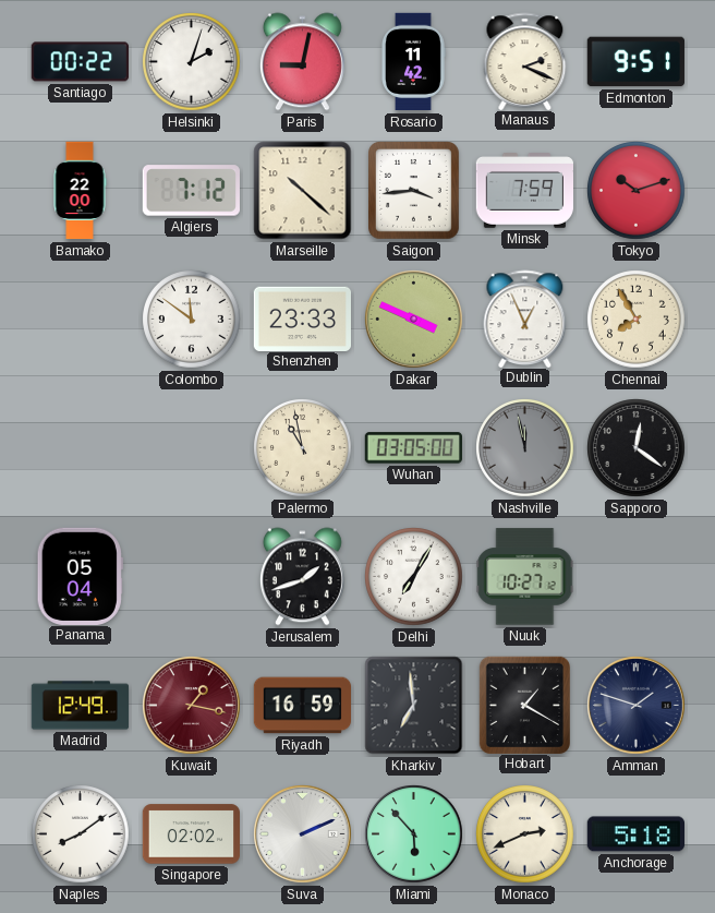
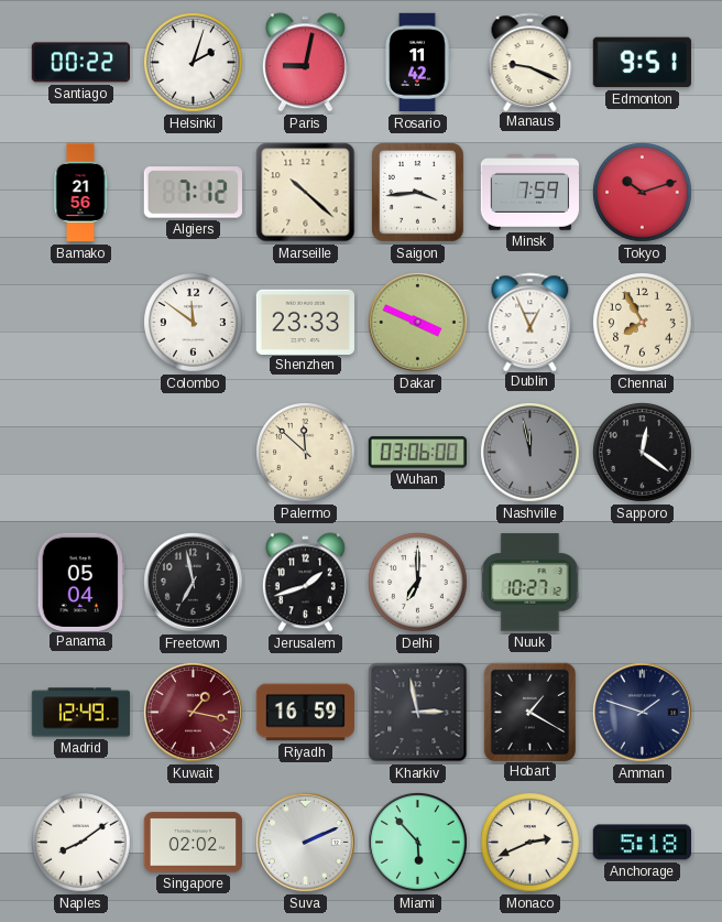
Manaus: 2:19 -> 9:19
Bamako: 22:00 -> 21:56
Palermo: 10:58 -> 11:52
Wuhan: 03:05 -> 03:06
Freetown: none -> 6:58
Delhi: 7:05 -> 7:00
Kharkiv: 6:59 -> 2:58
